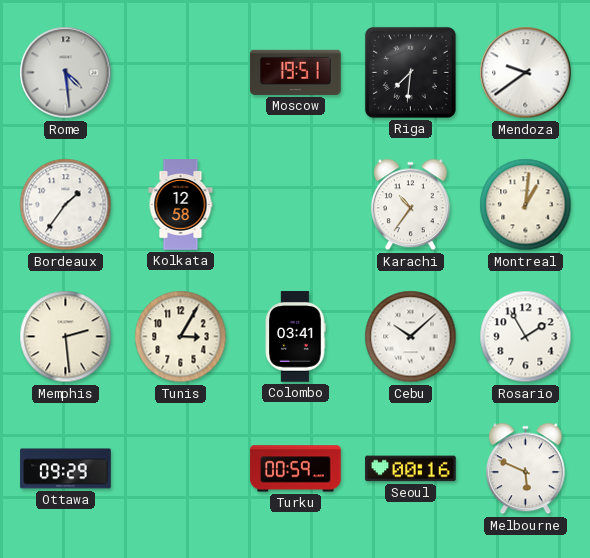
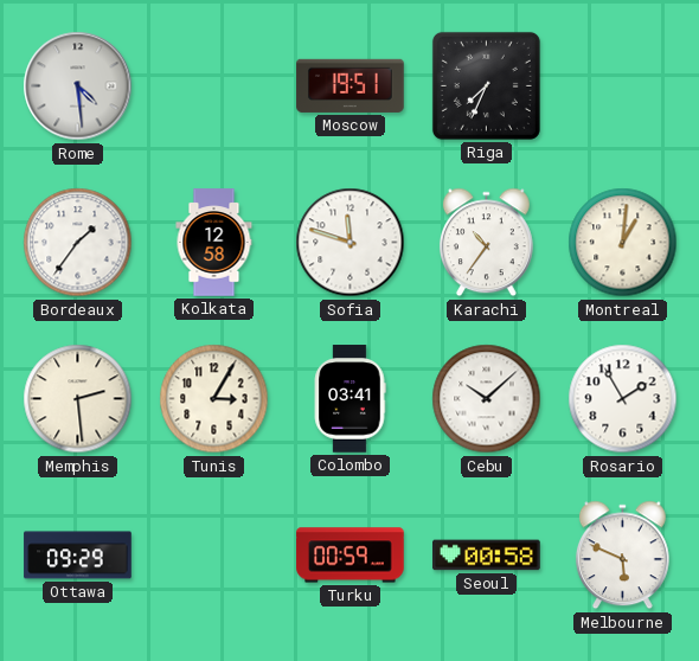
Riga: 7:31 -> 7:34
Mendoza: 9:39 -> none
Sofia: none -> 11:48
Seoul: 00:16 -> 00:58
